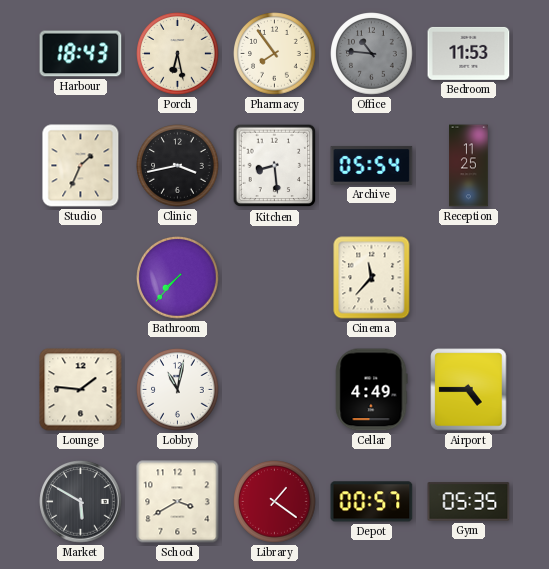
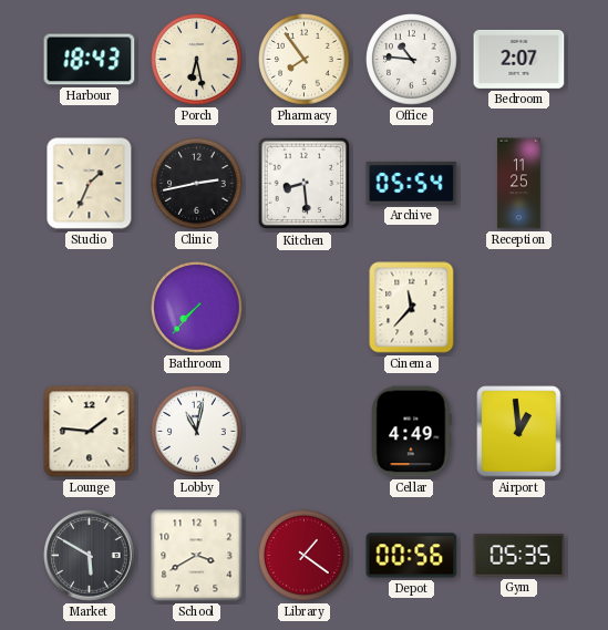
Office dial: grey -> white
Bedroom: 11:53 -> 2:07
Clinic: 3:43 -> 2:43
Airport: 4:45 -> 12:59
Depot: 00:57 -> 00:56
